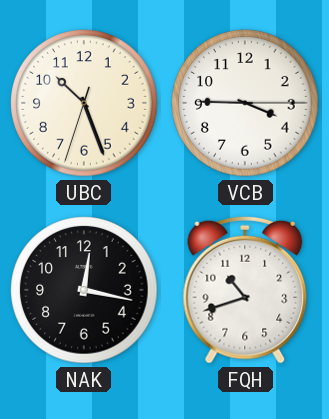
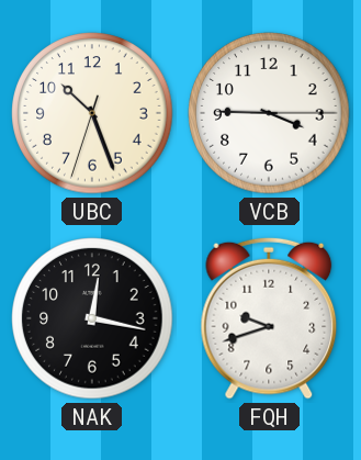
FQH: 10:42 -> 9:42
